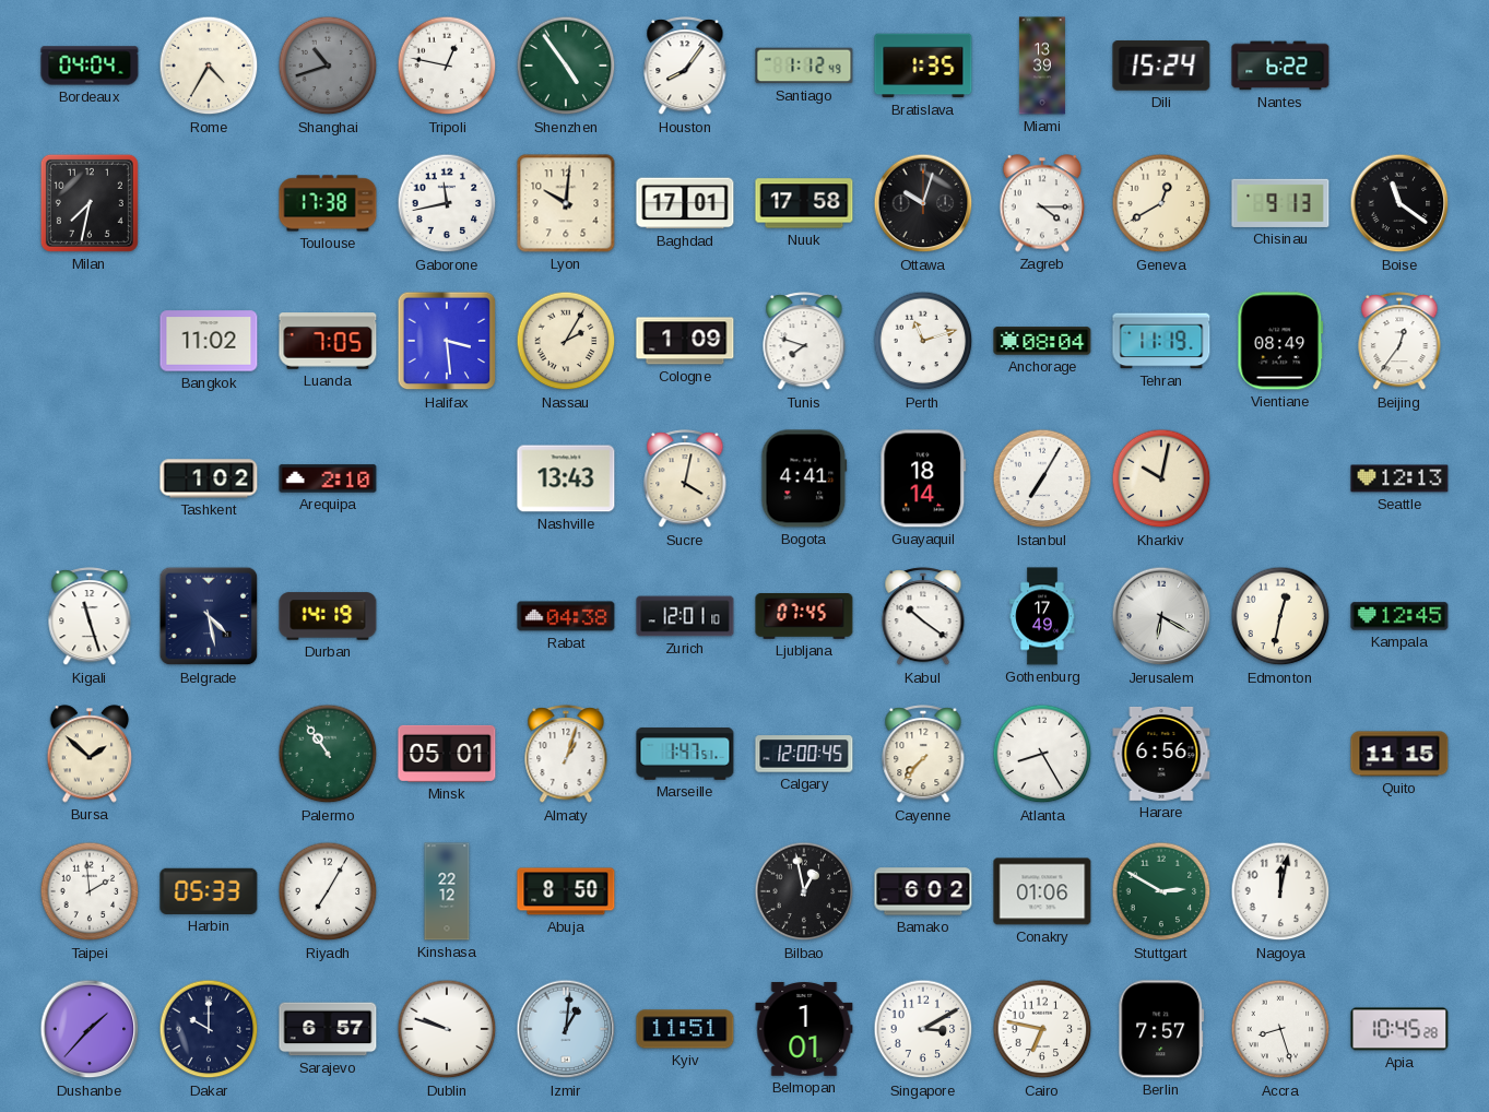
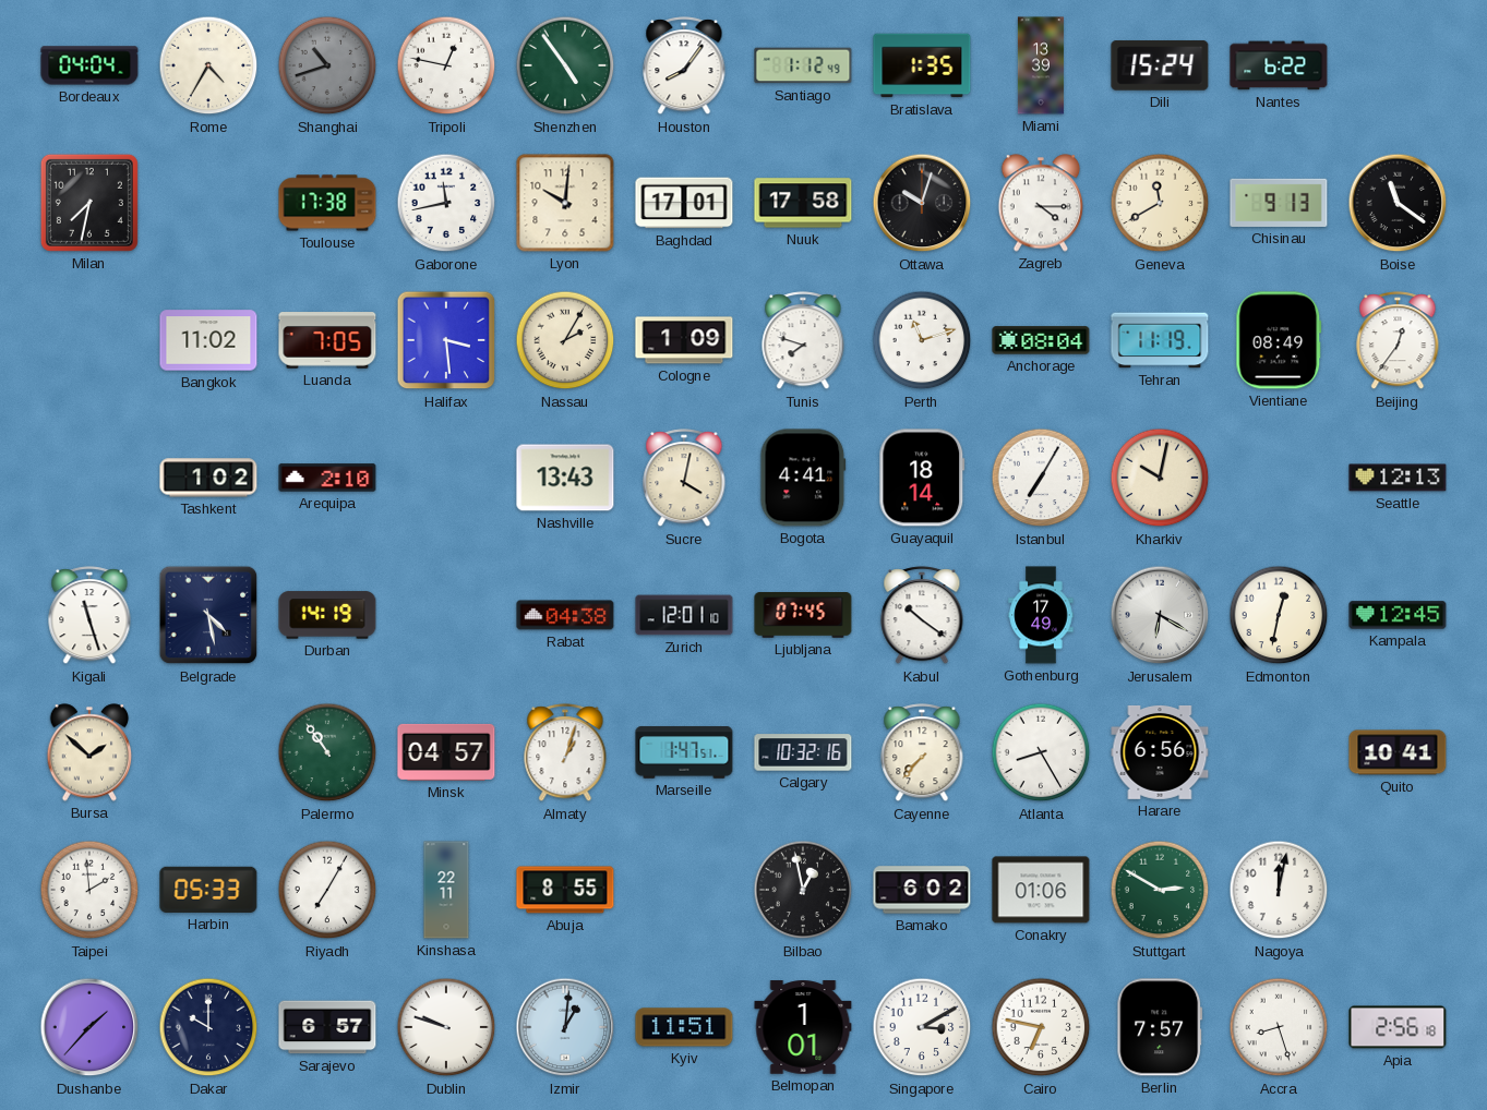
Geneva: 12:40 -> 11:40
Minsk: 05:01 -> 04:57
Calgary: 12:00 -> 10:32
Quito: 11:15 -> 10:41
Kinshasa: 22:12 -> 22:11
Abuja: 8:50 -> 8:55
Apia: 10:45 -> 2:56
